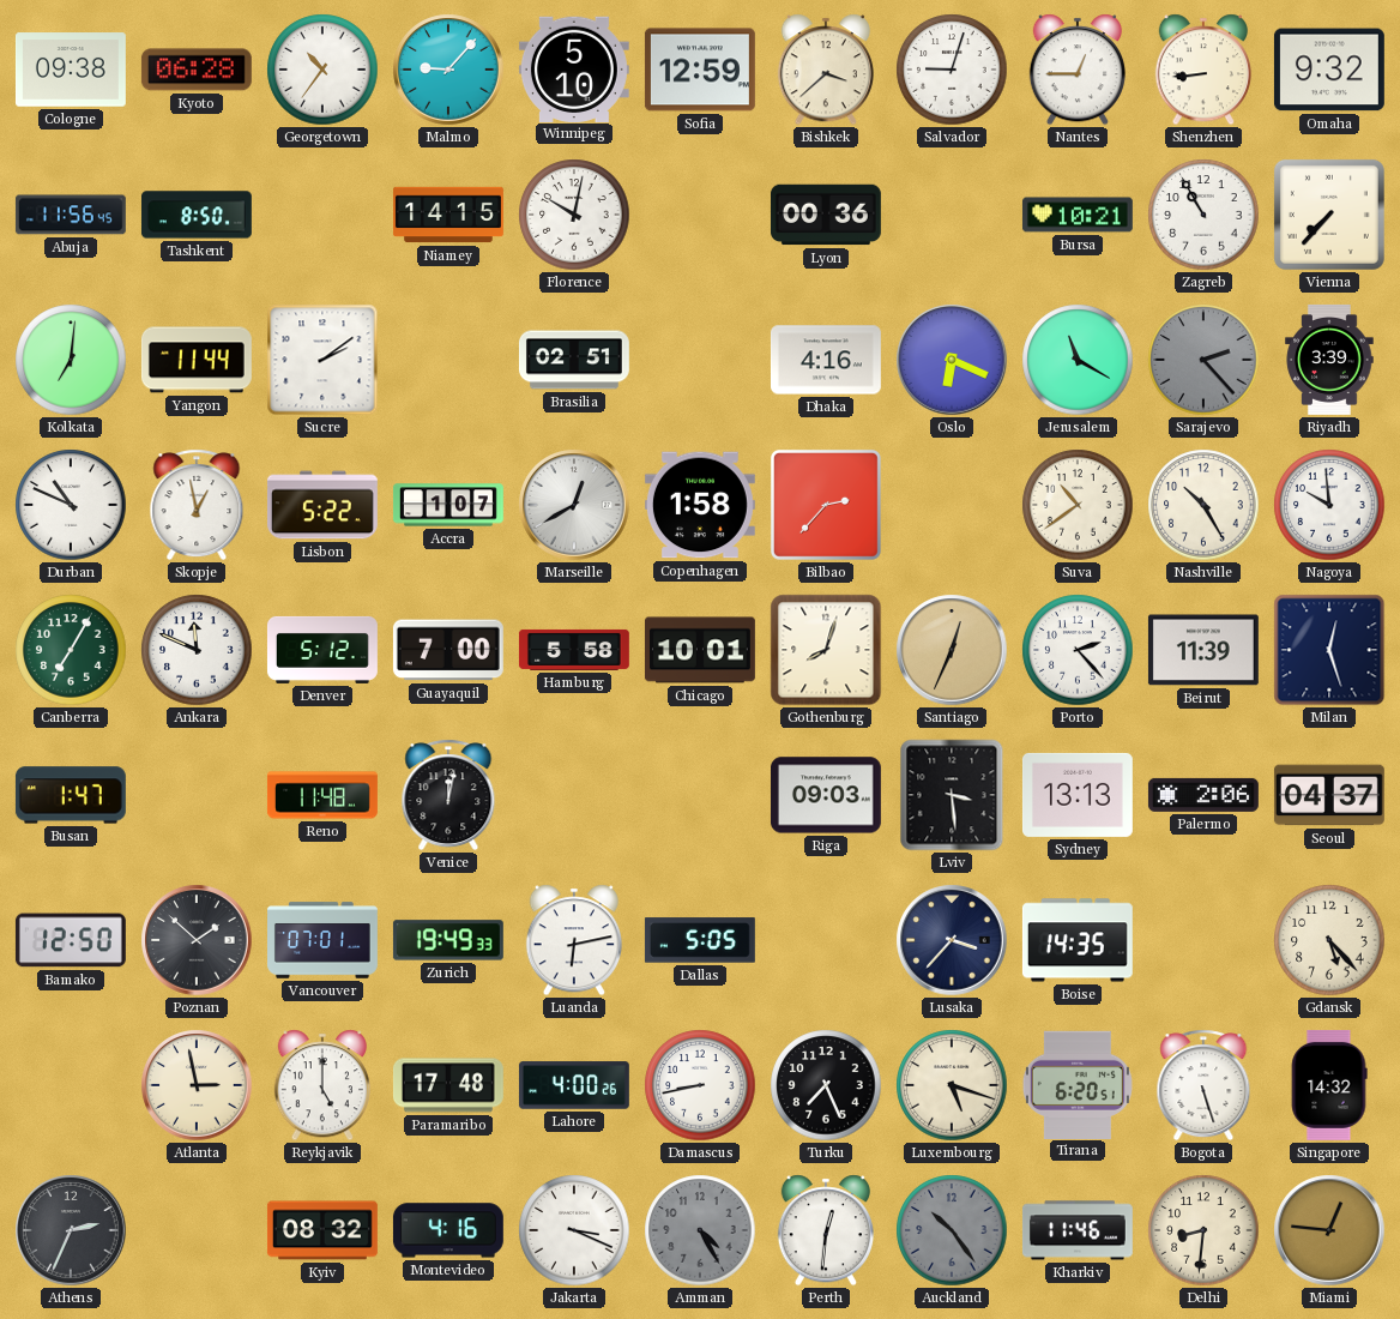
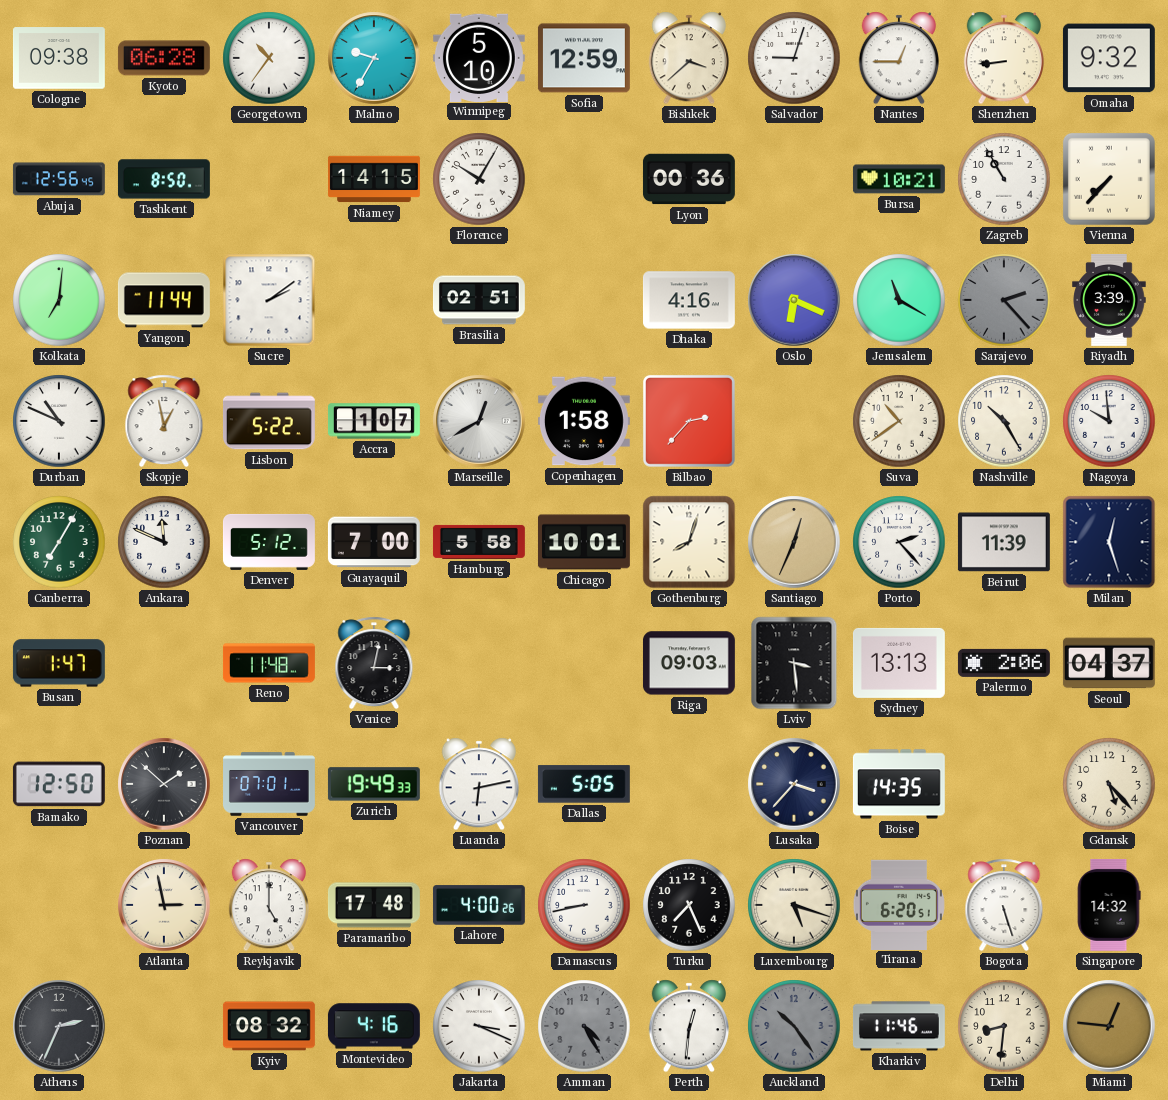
Malmo: 9:07 -> 9:35
Abuja: 11:56 -> 12:56
Florence: 10:02 -> 10:05
Venice: 12:02 -> 3:02
